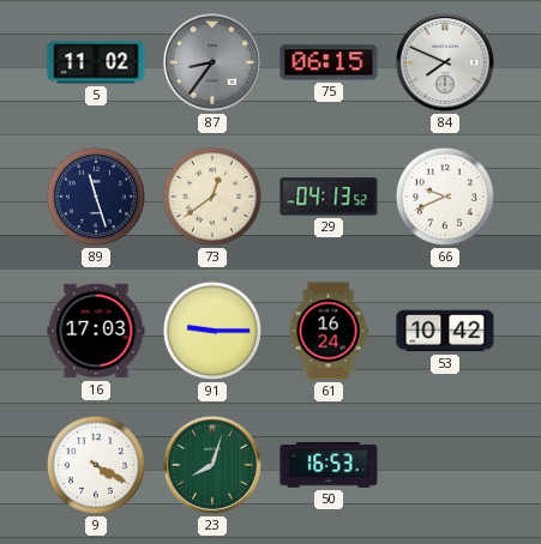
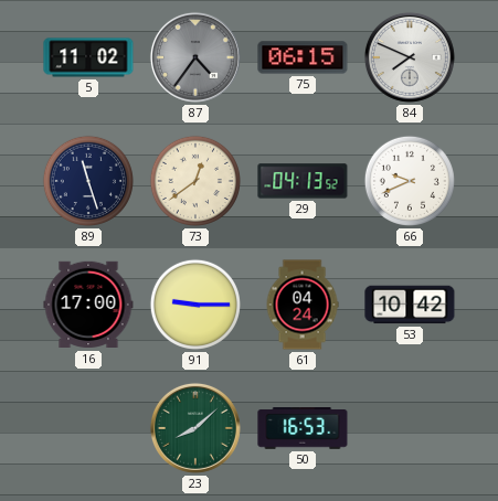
87: 8:36 -> 4:36
16: 17:03 -> 17:00
61: 16:24 -> 04:24
9: 4:20 -> none
23: 8:03 -> 8:08
